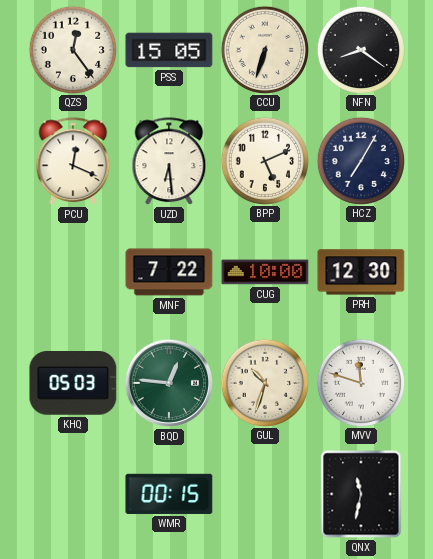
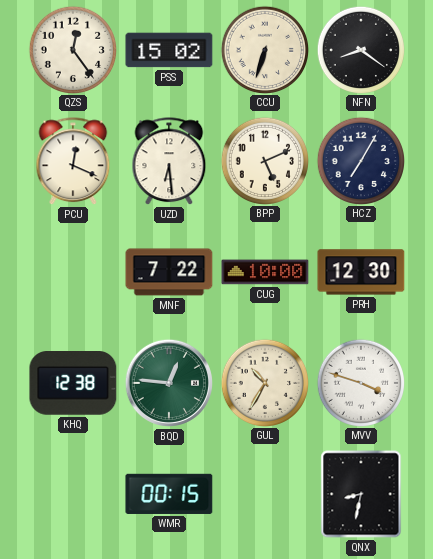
PSS: 15:05 -> 15:02
KHQ: 05:03 -> 12:38
GUL: 10:33 -> 10:35
MVV: 11:48 -> 3:48
QNX: 11:32 -> 8:32
